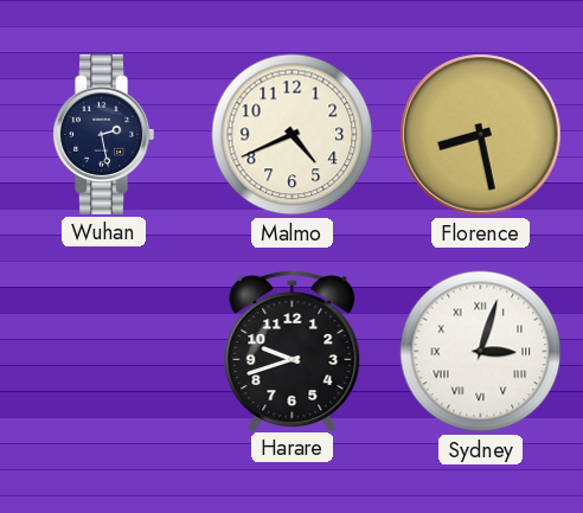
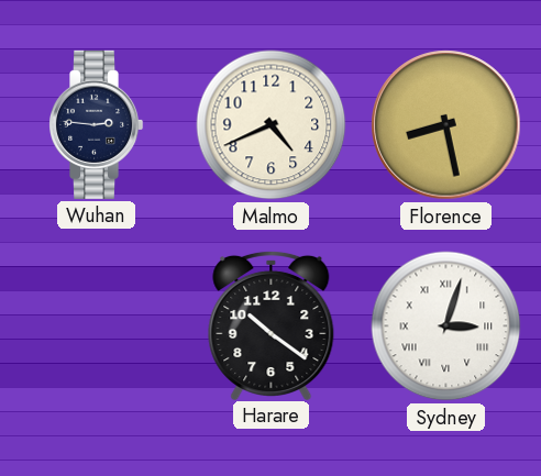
Wuhan: 2:28 -> 2:46
Harare: 9:42 -> 10:21
